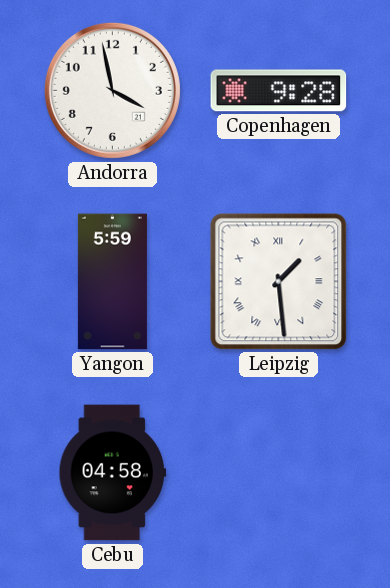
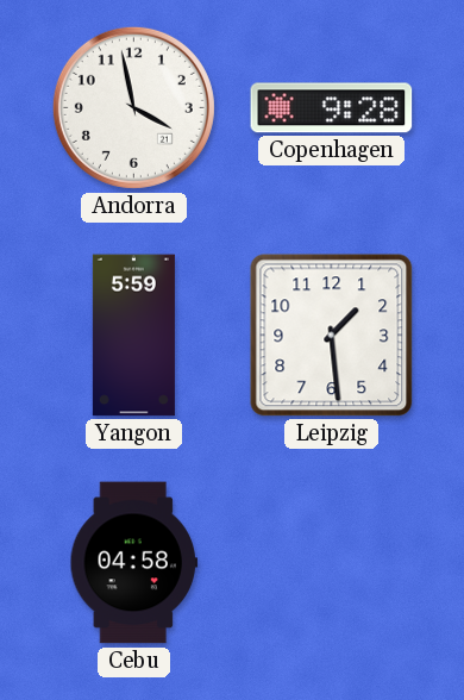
Leipzig numerals: Roman -> Arabic
